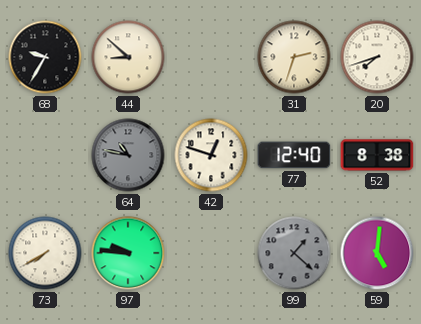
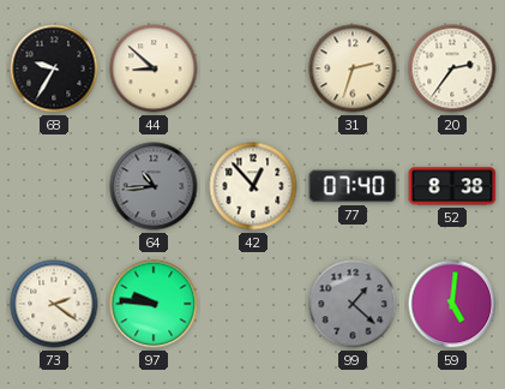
20: 7:42 -> 2:36
64: 10:47 -> 10:44
42: 12:48 -> 12:53
77: 12:40 -> 07:40
73: 7:40 -> 2:21
